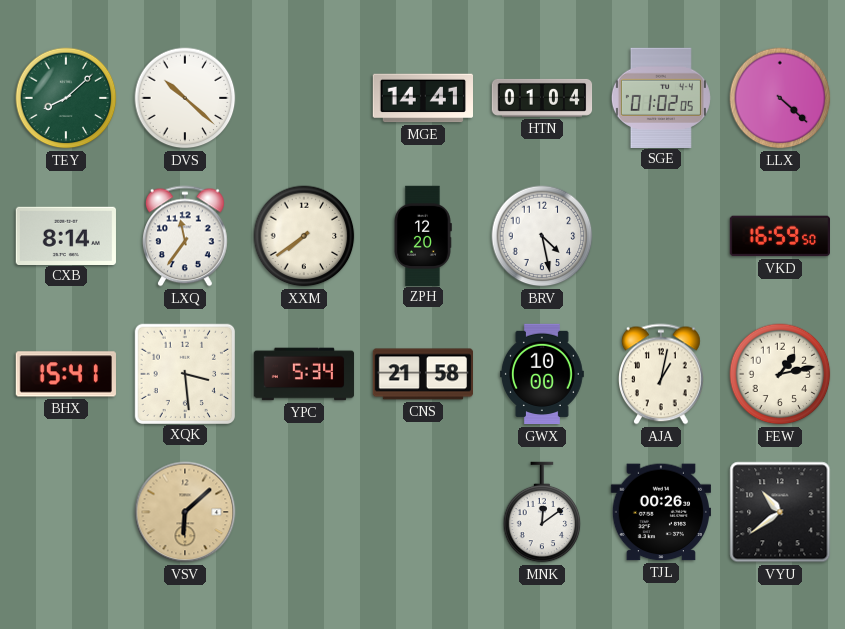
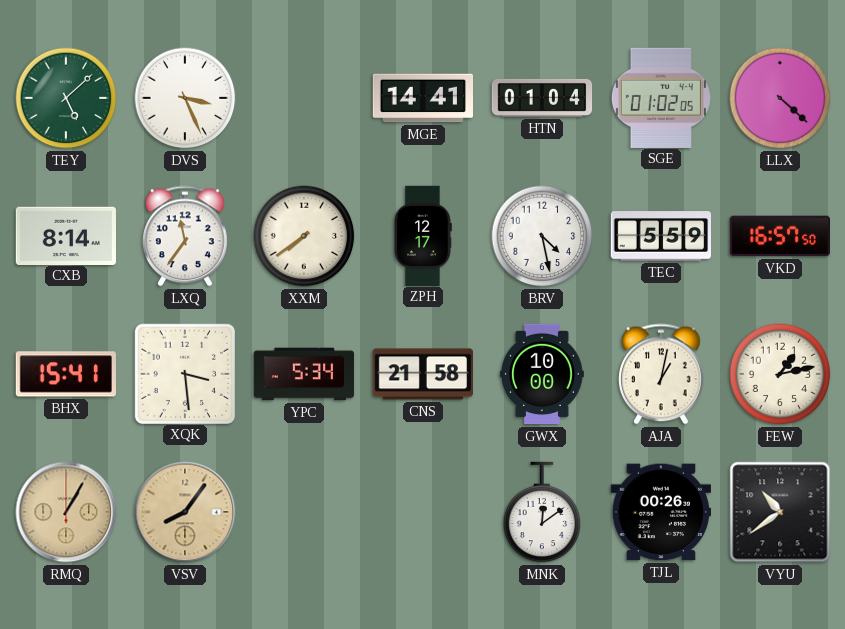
TEY: 8:08 -> 5:08
DVS: 10:22 -> 3:26
ZPH: 12:20 -> 12:17
TEC: none -> 5:59
VKD: 16:59 -> 16:57
RMQ: none -> 1:05
VSV: 6:08 -> 8:06
